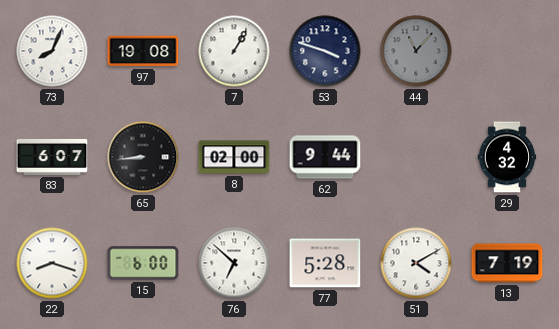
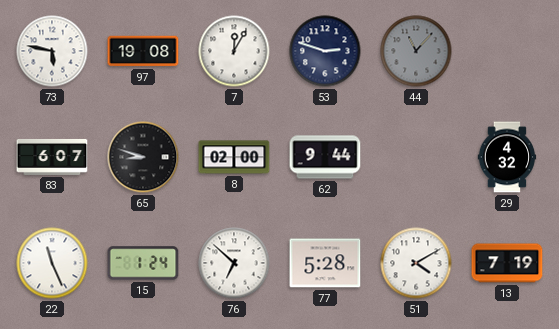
73: 8:04 -> 5:47
7: 1:05 -> 12:05
53: 3:48 -> 2:48
65: 8:44 -> 8:48
22: 8:18 -> 11:26
15: 6:00 -> 1:24
